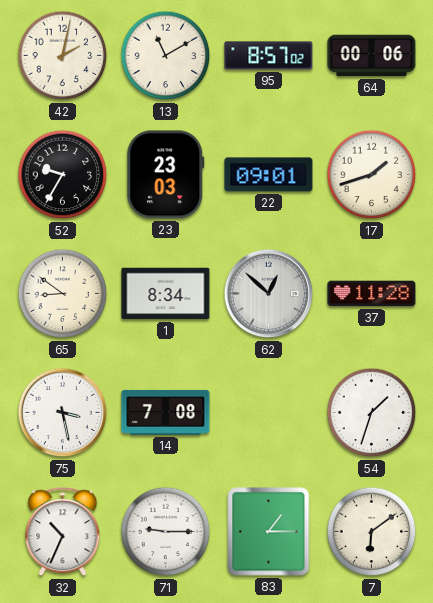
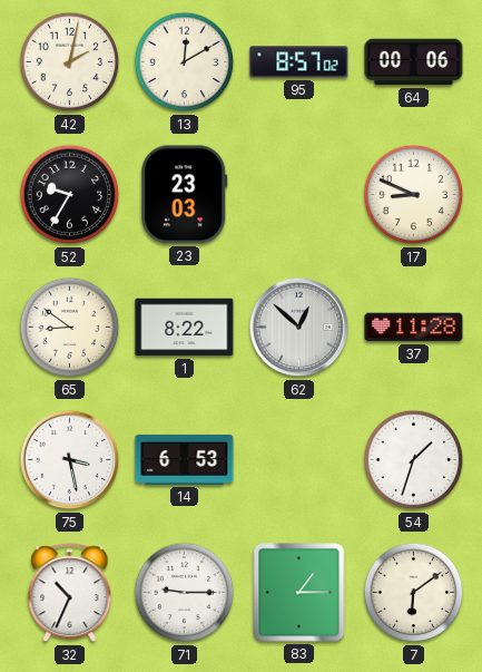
13: 11:10 -> 12:10
22: 09:01 -> none
17: 1:42 -> 8:49
1: 8:34 -> 8:22
14: 7:08 -> 6:53
